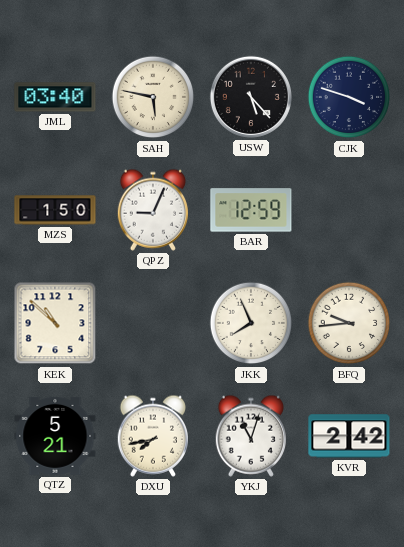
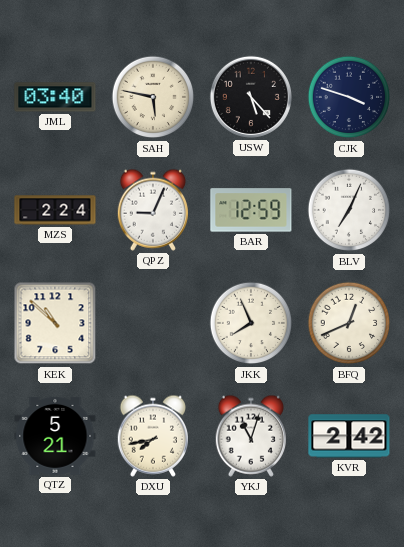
MZS: 1:50 -> 2:24
BLV: none -> 7:04
BFQ: 9:44 -> 12:41
